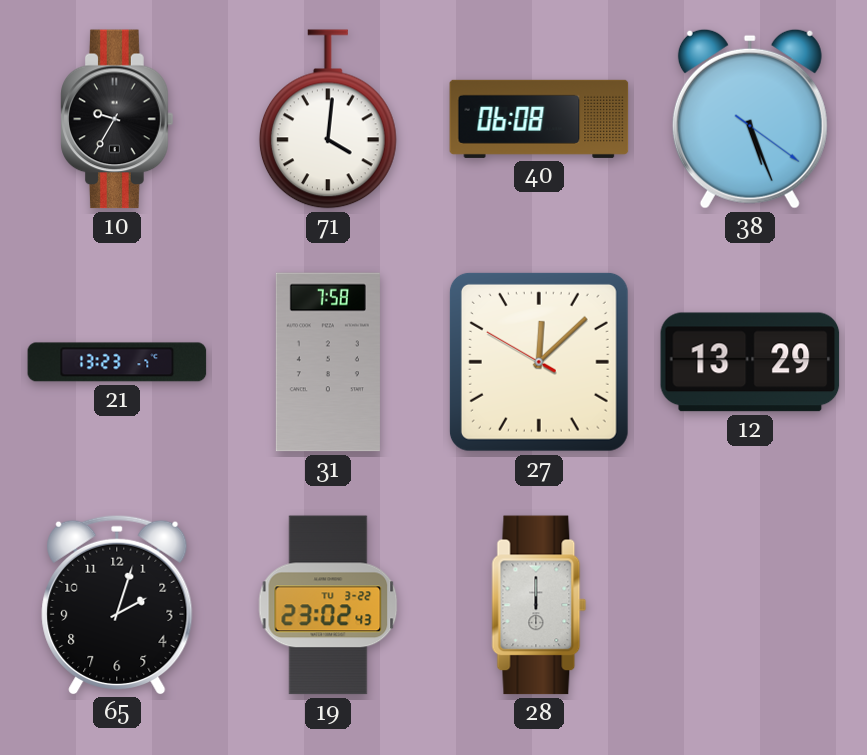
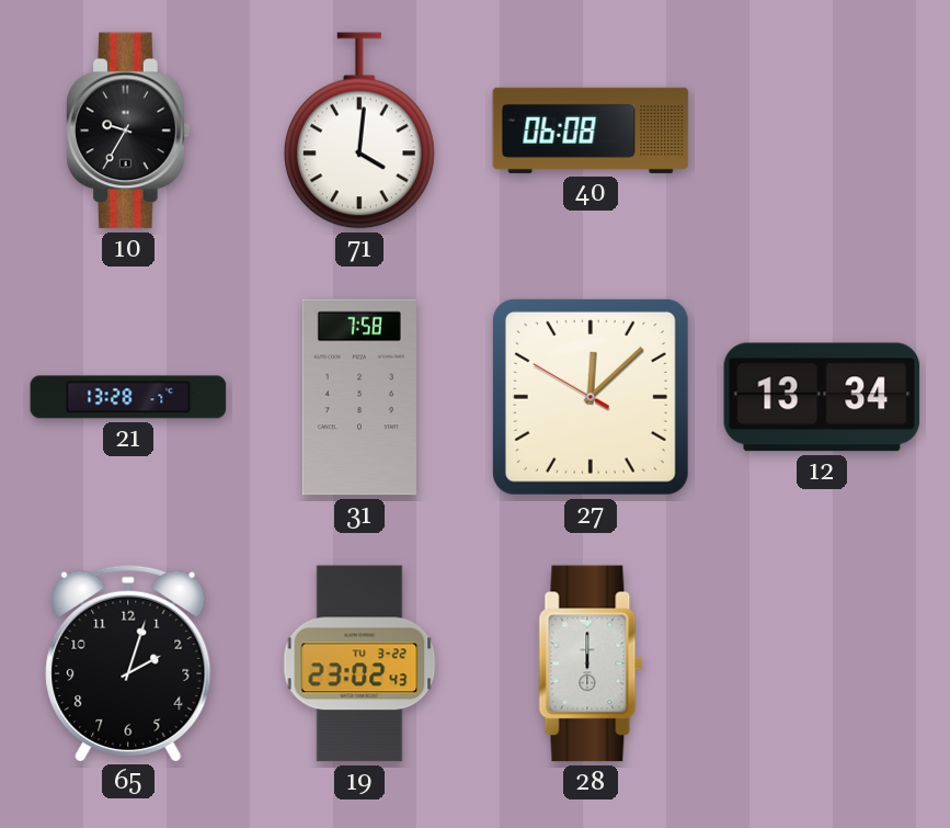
38: 5:26 -> none
21: 13:23 -> 13:28
12: 13:29 -> 13:34
